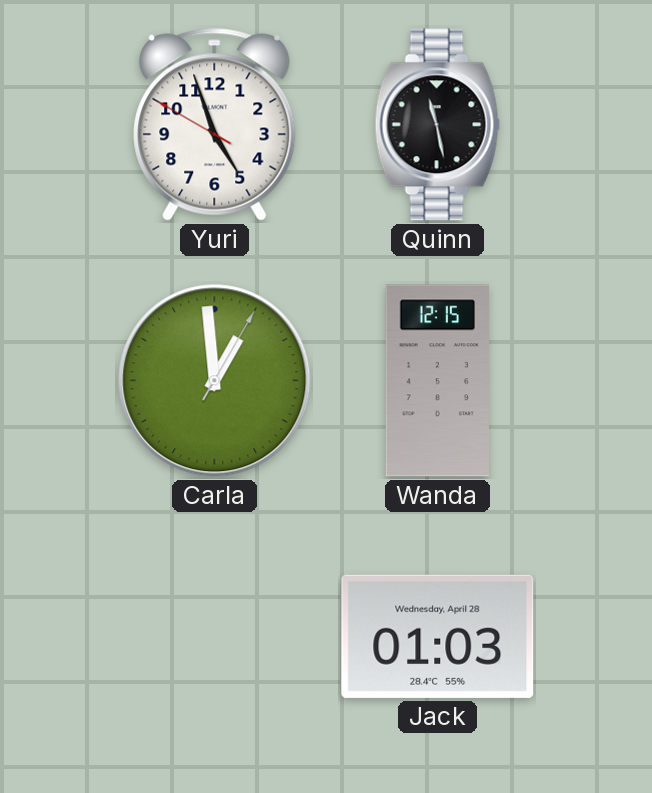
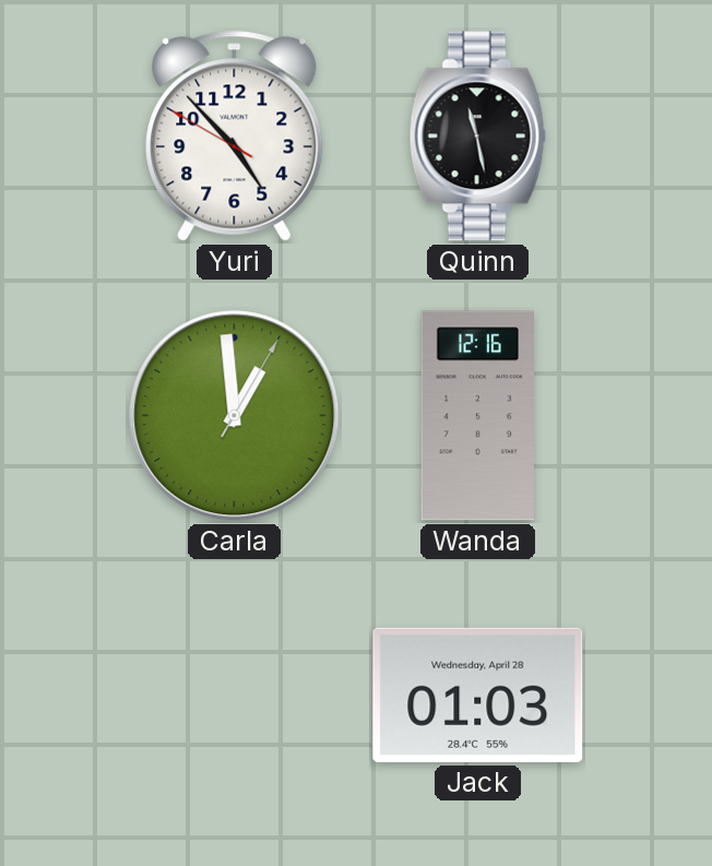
Yuri: 4:56 -> 4:52
Wanda: 12:15 -> 12:16
